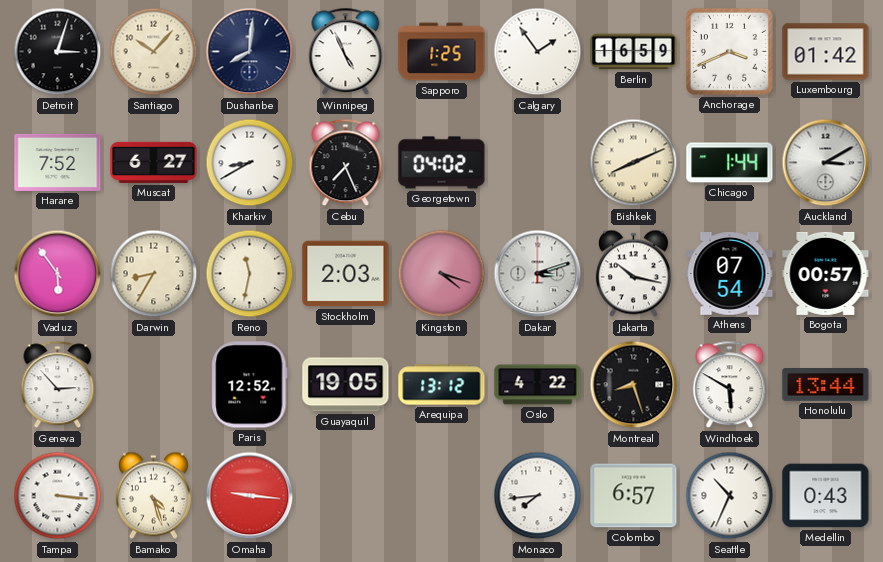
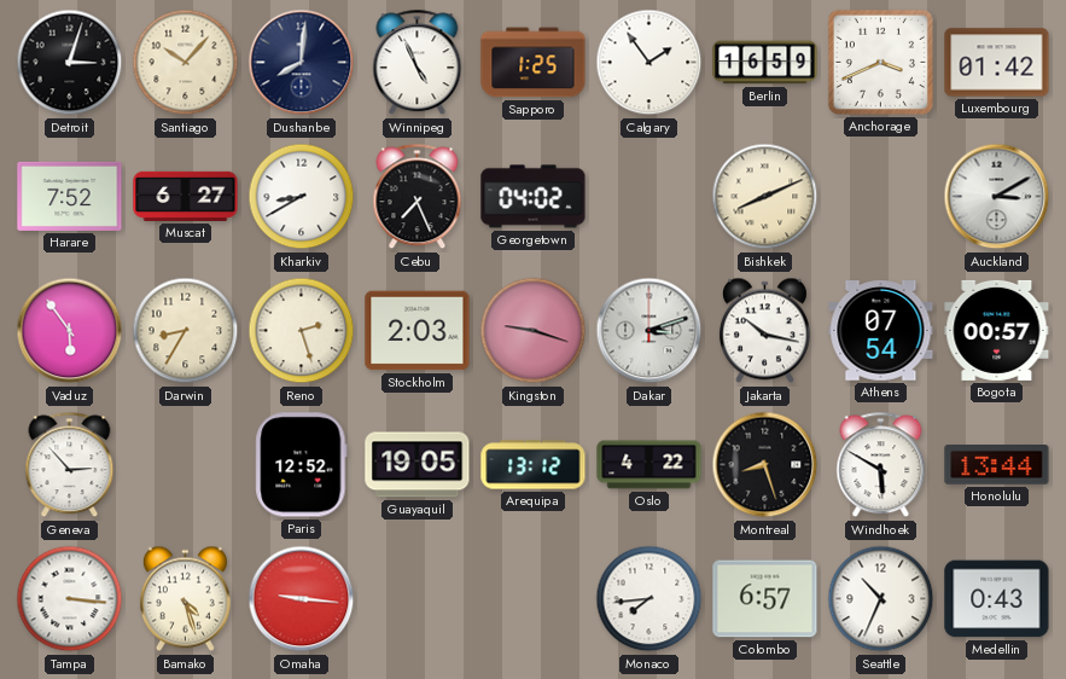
Chicago: 1:44 -> none
Reno: 11:32 -> 2:27
Kingston: 4:18 -> 9:18
